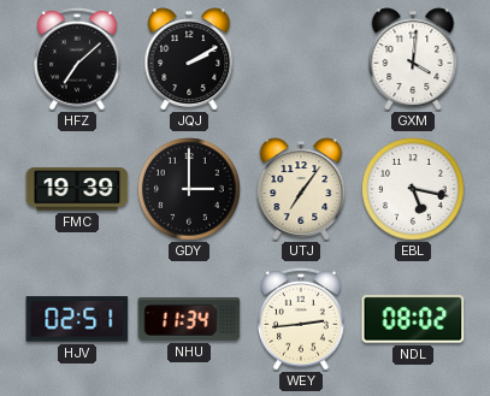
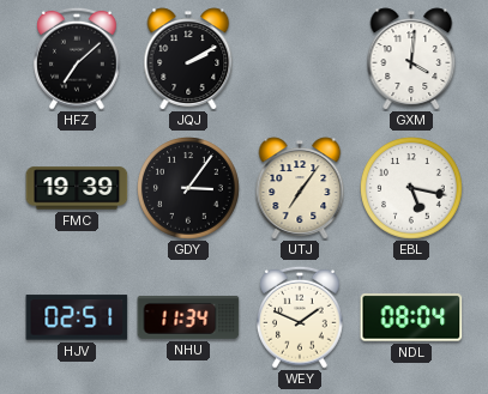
GDY: 3:00 -> 3:06
WEY: 2:44 -> 1:49
NDL: 08:02 -> 08:04
